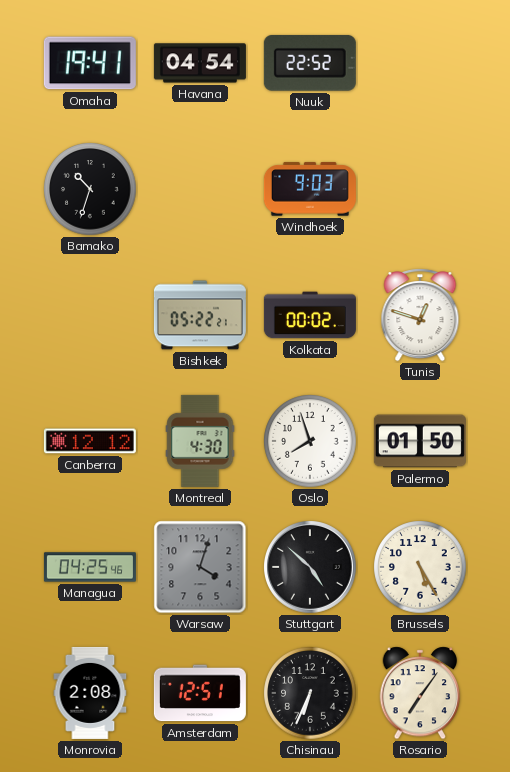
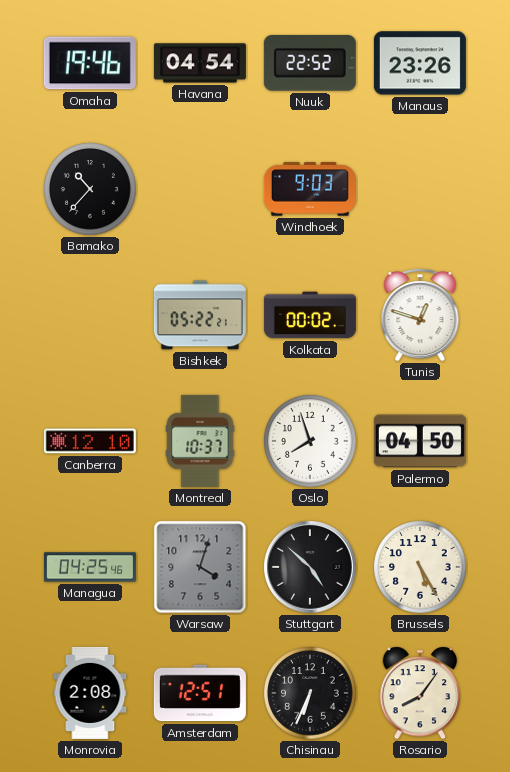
Omaha: 19:41 -> 19:46
Manaus: none -> 23:26
Bamako: 10:33 -> 10:37
Canberra: 12:12 -> 12:10
Montreal: 4:30 -> 10:37
Palermo: 01:50 -> 04:50
Rosario: 7:06 -> 8:06
